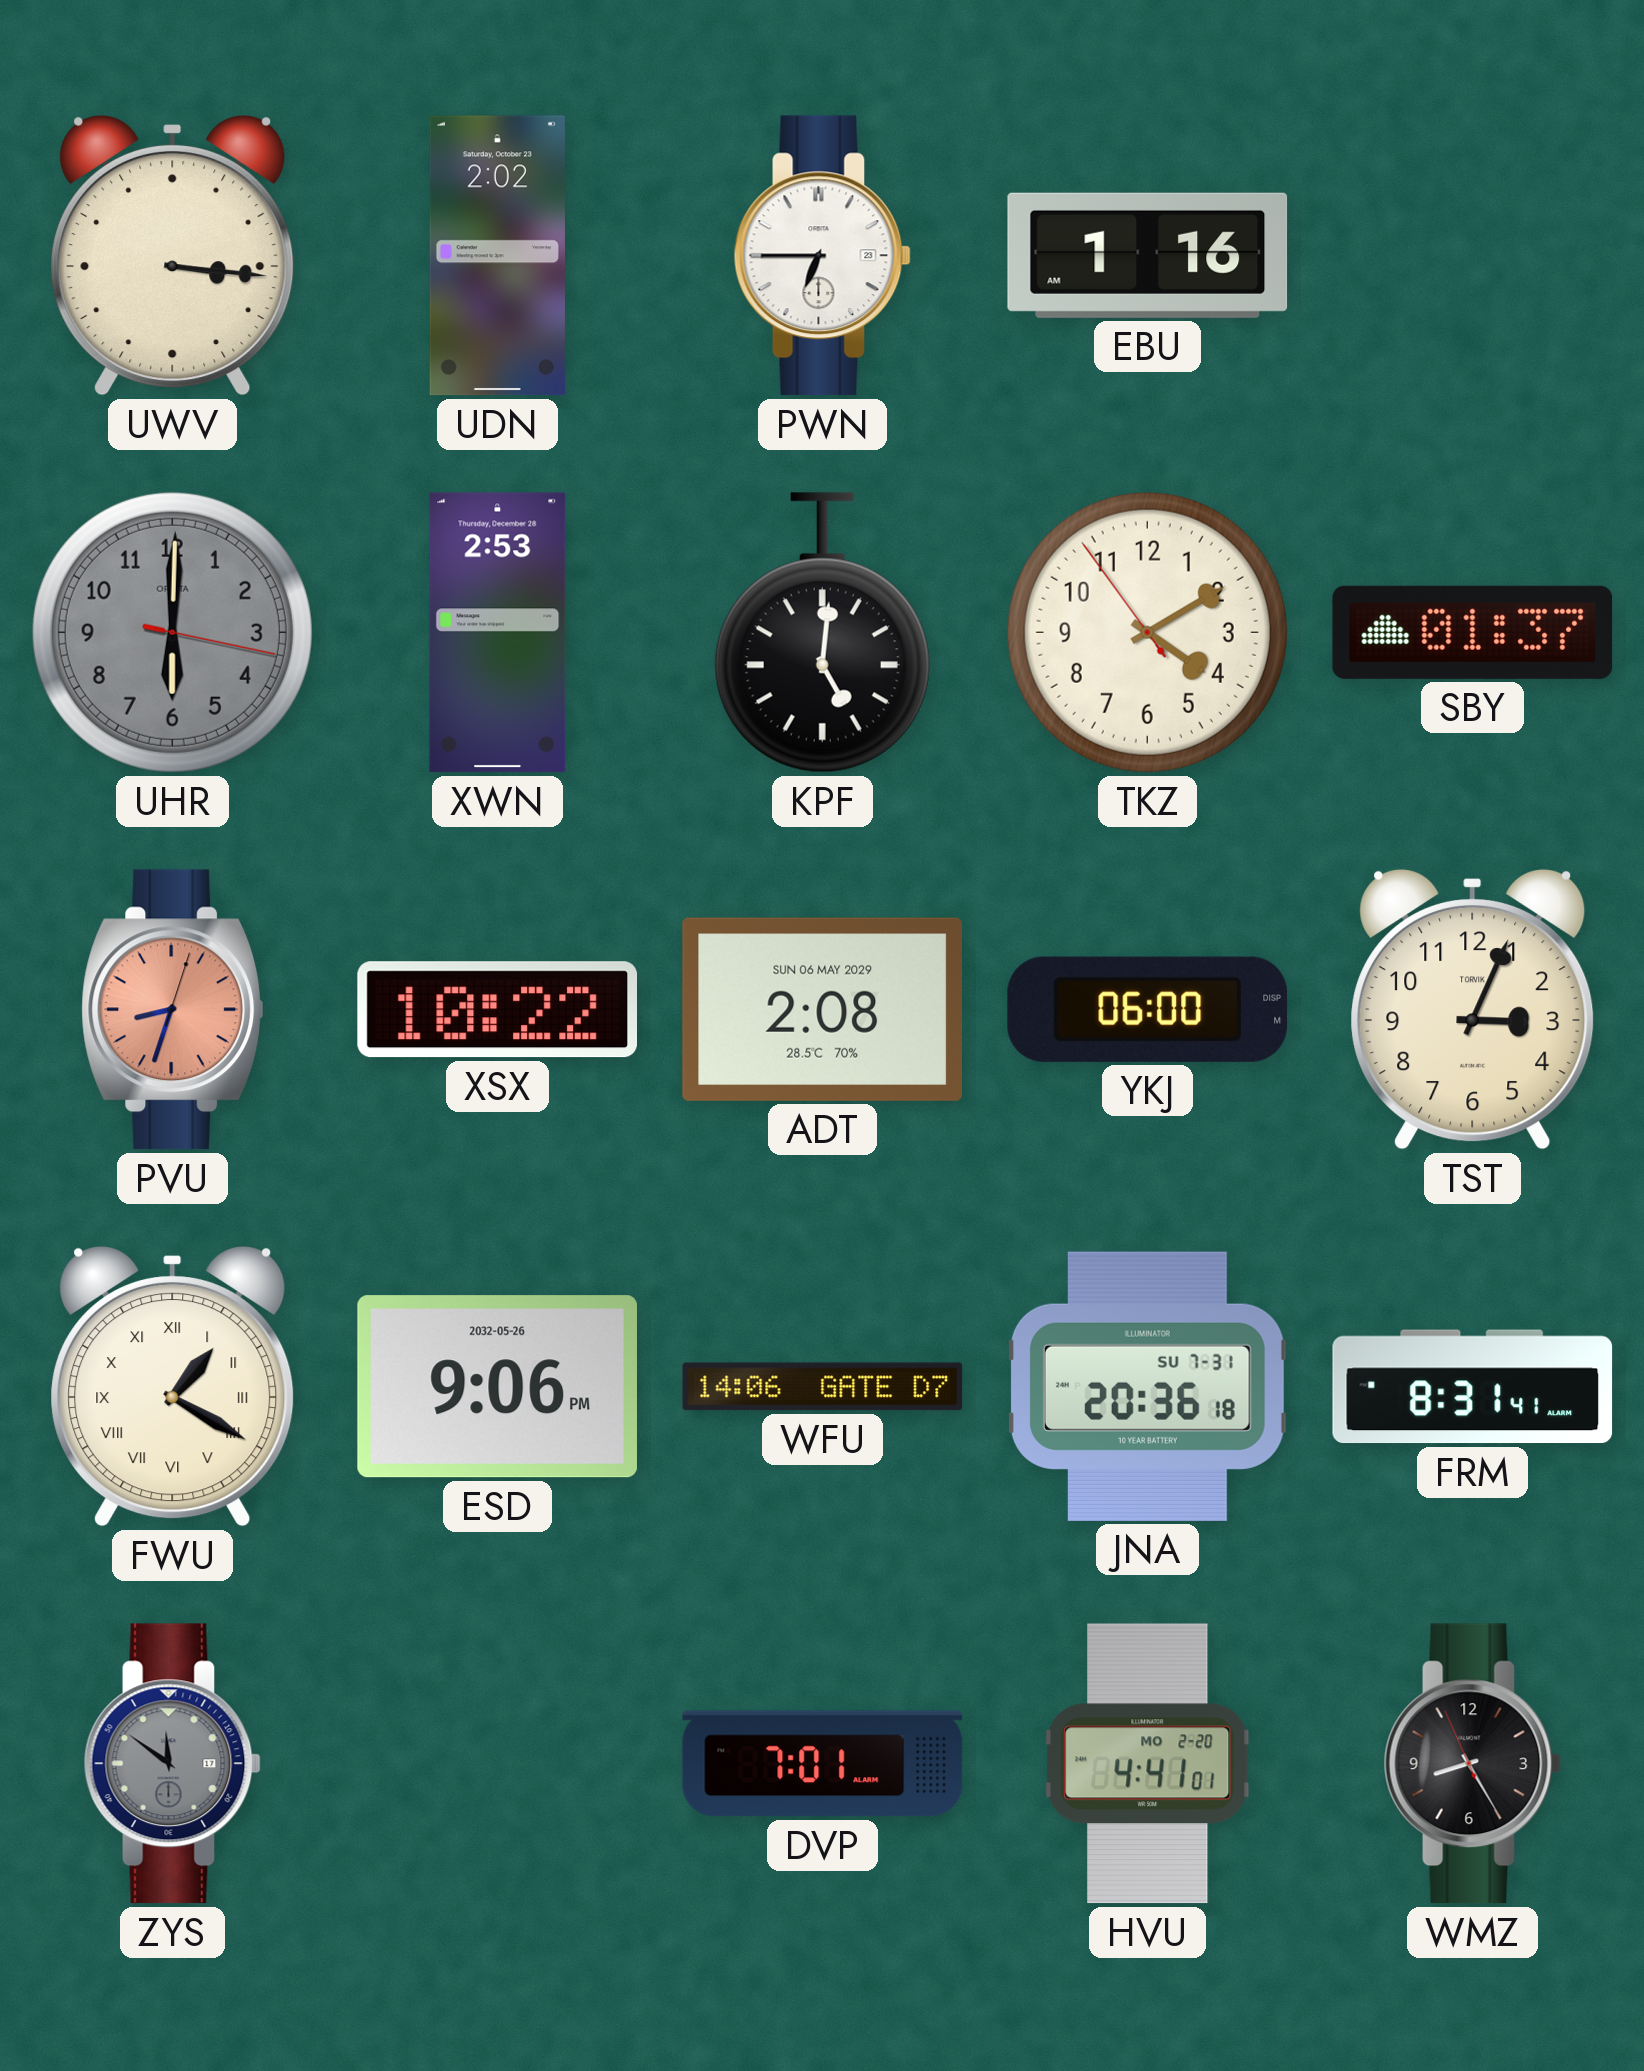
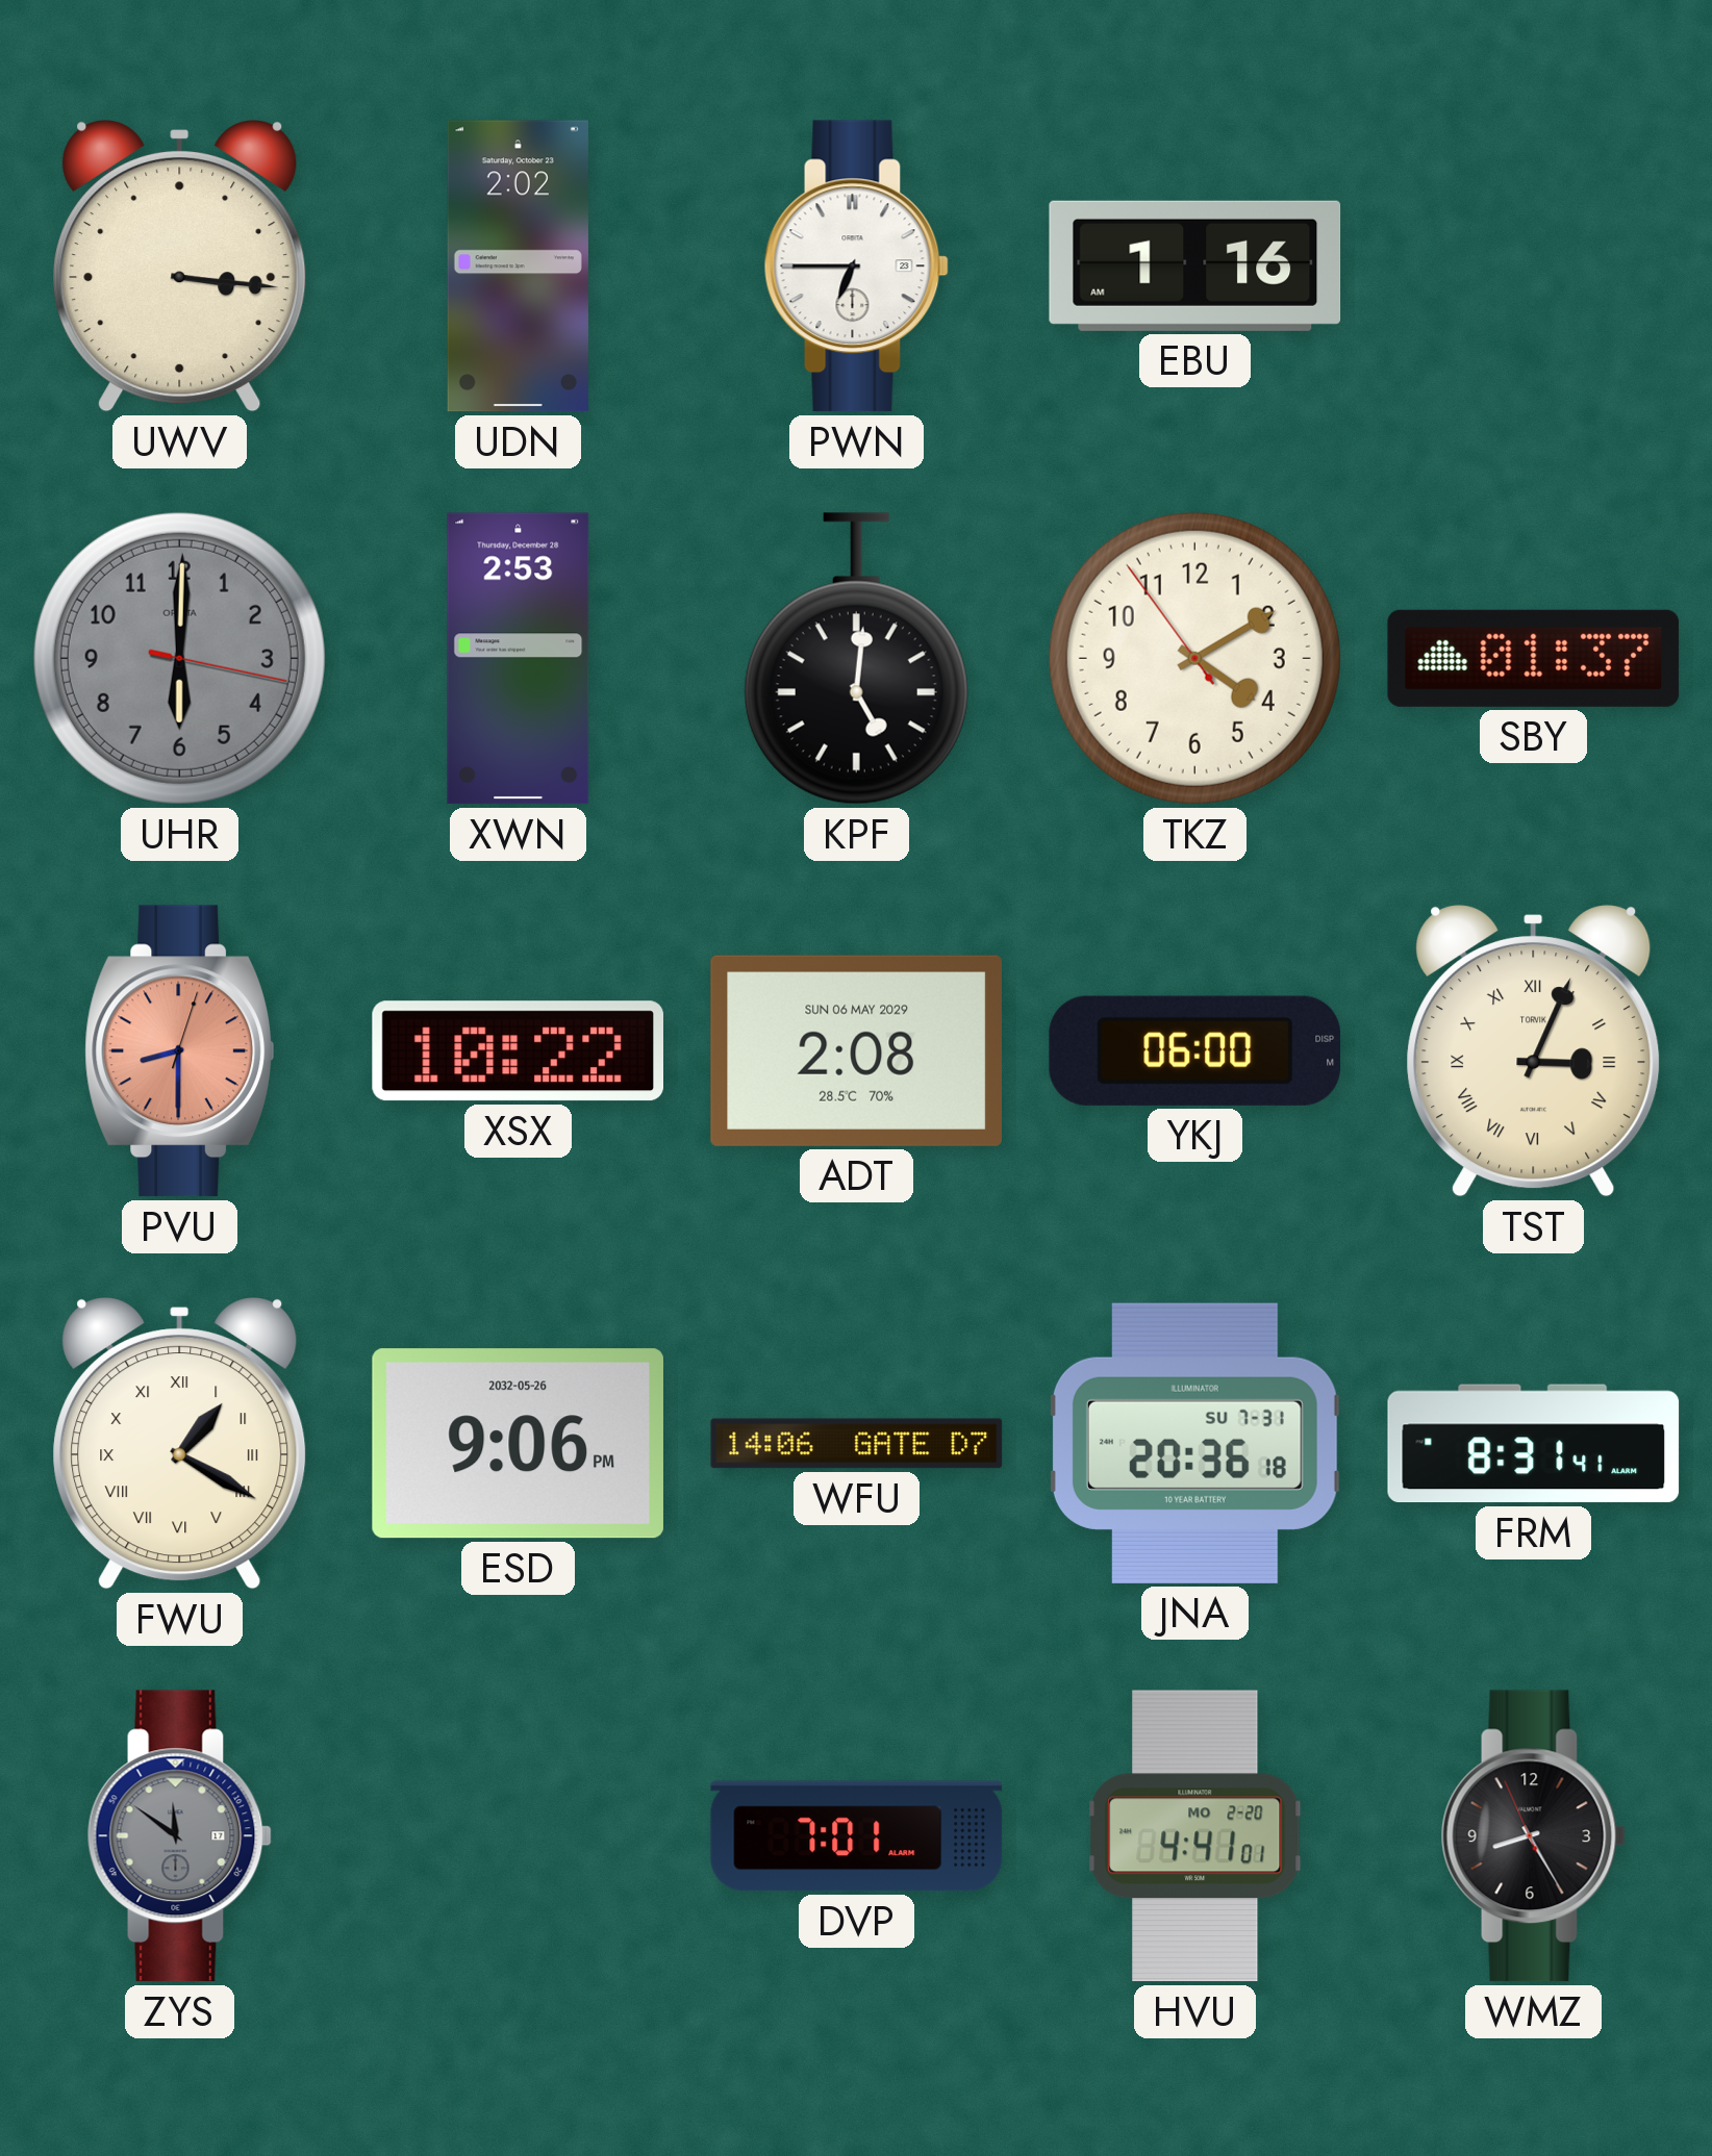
PVU: 8:33 -> 8:30
TST numerals: Arabic -> Roman
